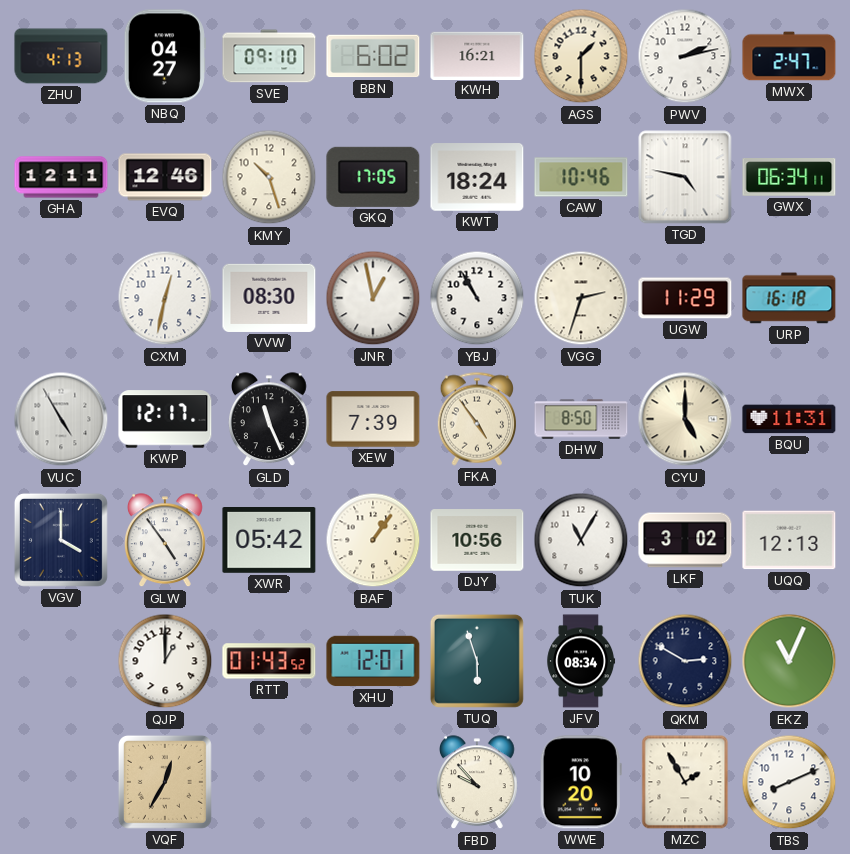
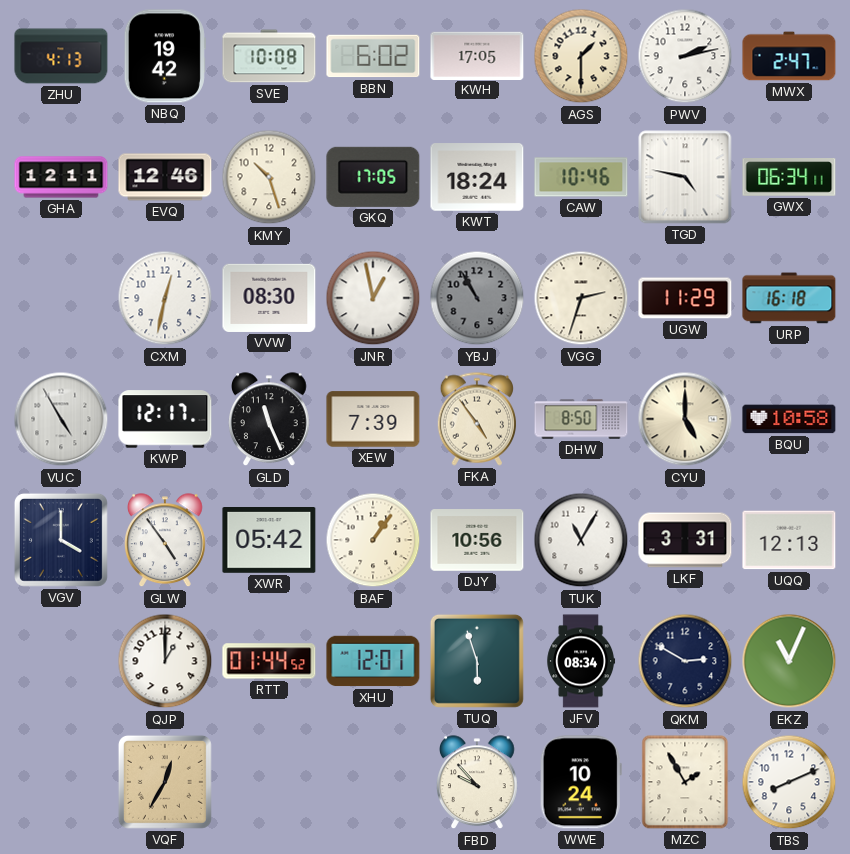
NBQ: 04:27 -> 19:42
SVE: 09:10 -> 10:08
KWH: 16:21 -> 17:05
YBJ dial: white -> grey
BQU: 11:31 -> 10:58
LKF: 3:02 -> 3:31
RTT: 01:43 -> 01:44
WWE: 10:20 -> 10:24
